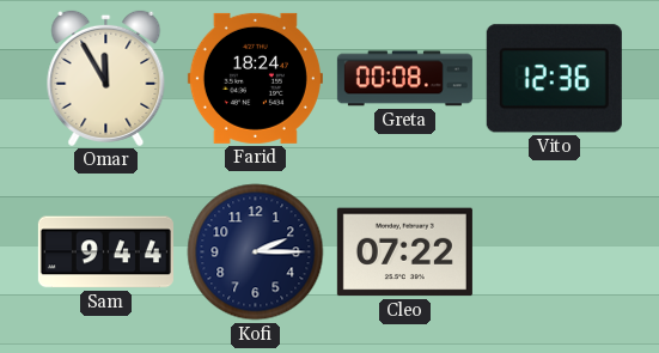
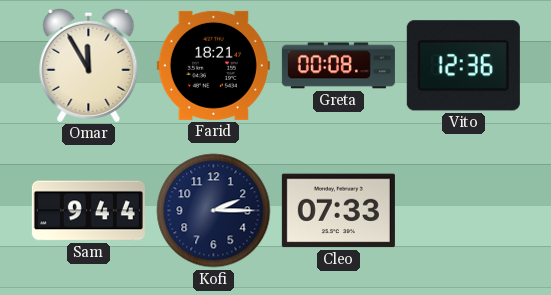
Farid: 18:24 -> 18:21
Cleo: 07:22 -> 07:33
